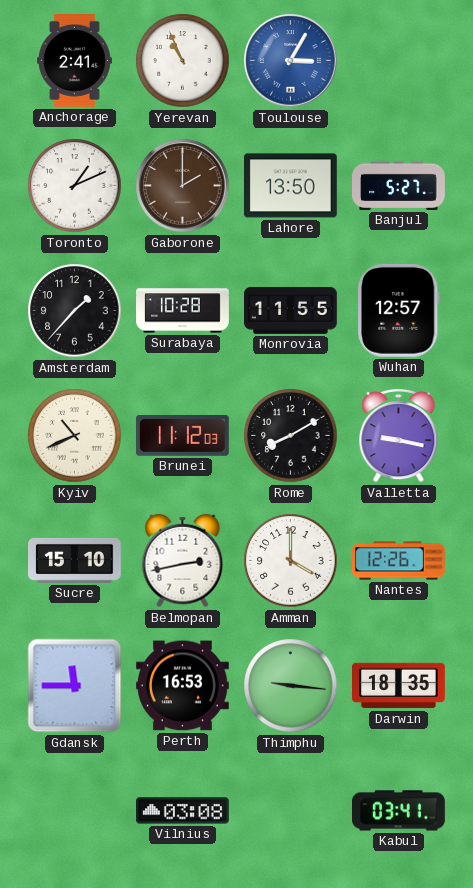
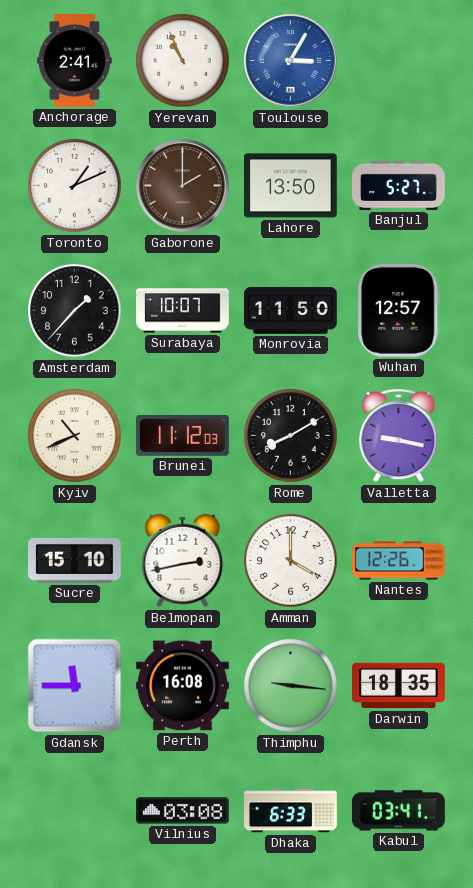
Surabaya: 10:28 -> 10:07
Monrovia: 11:55 -> 11:50
Perth: 16:53 -> 16:08
Dhaka: none -> 6:33
